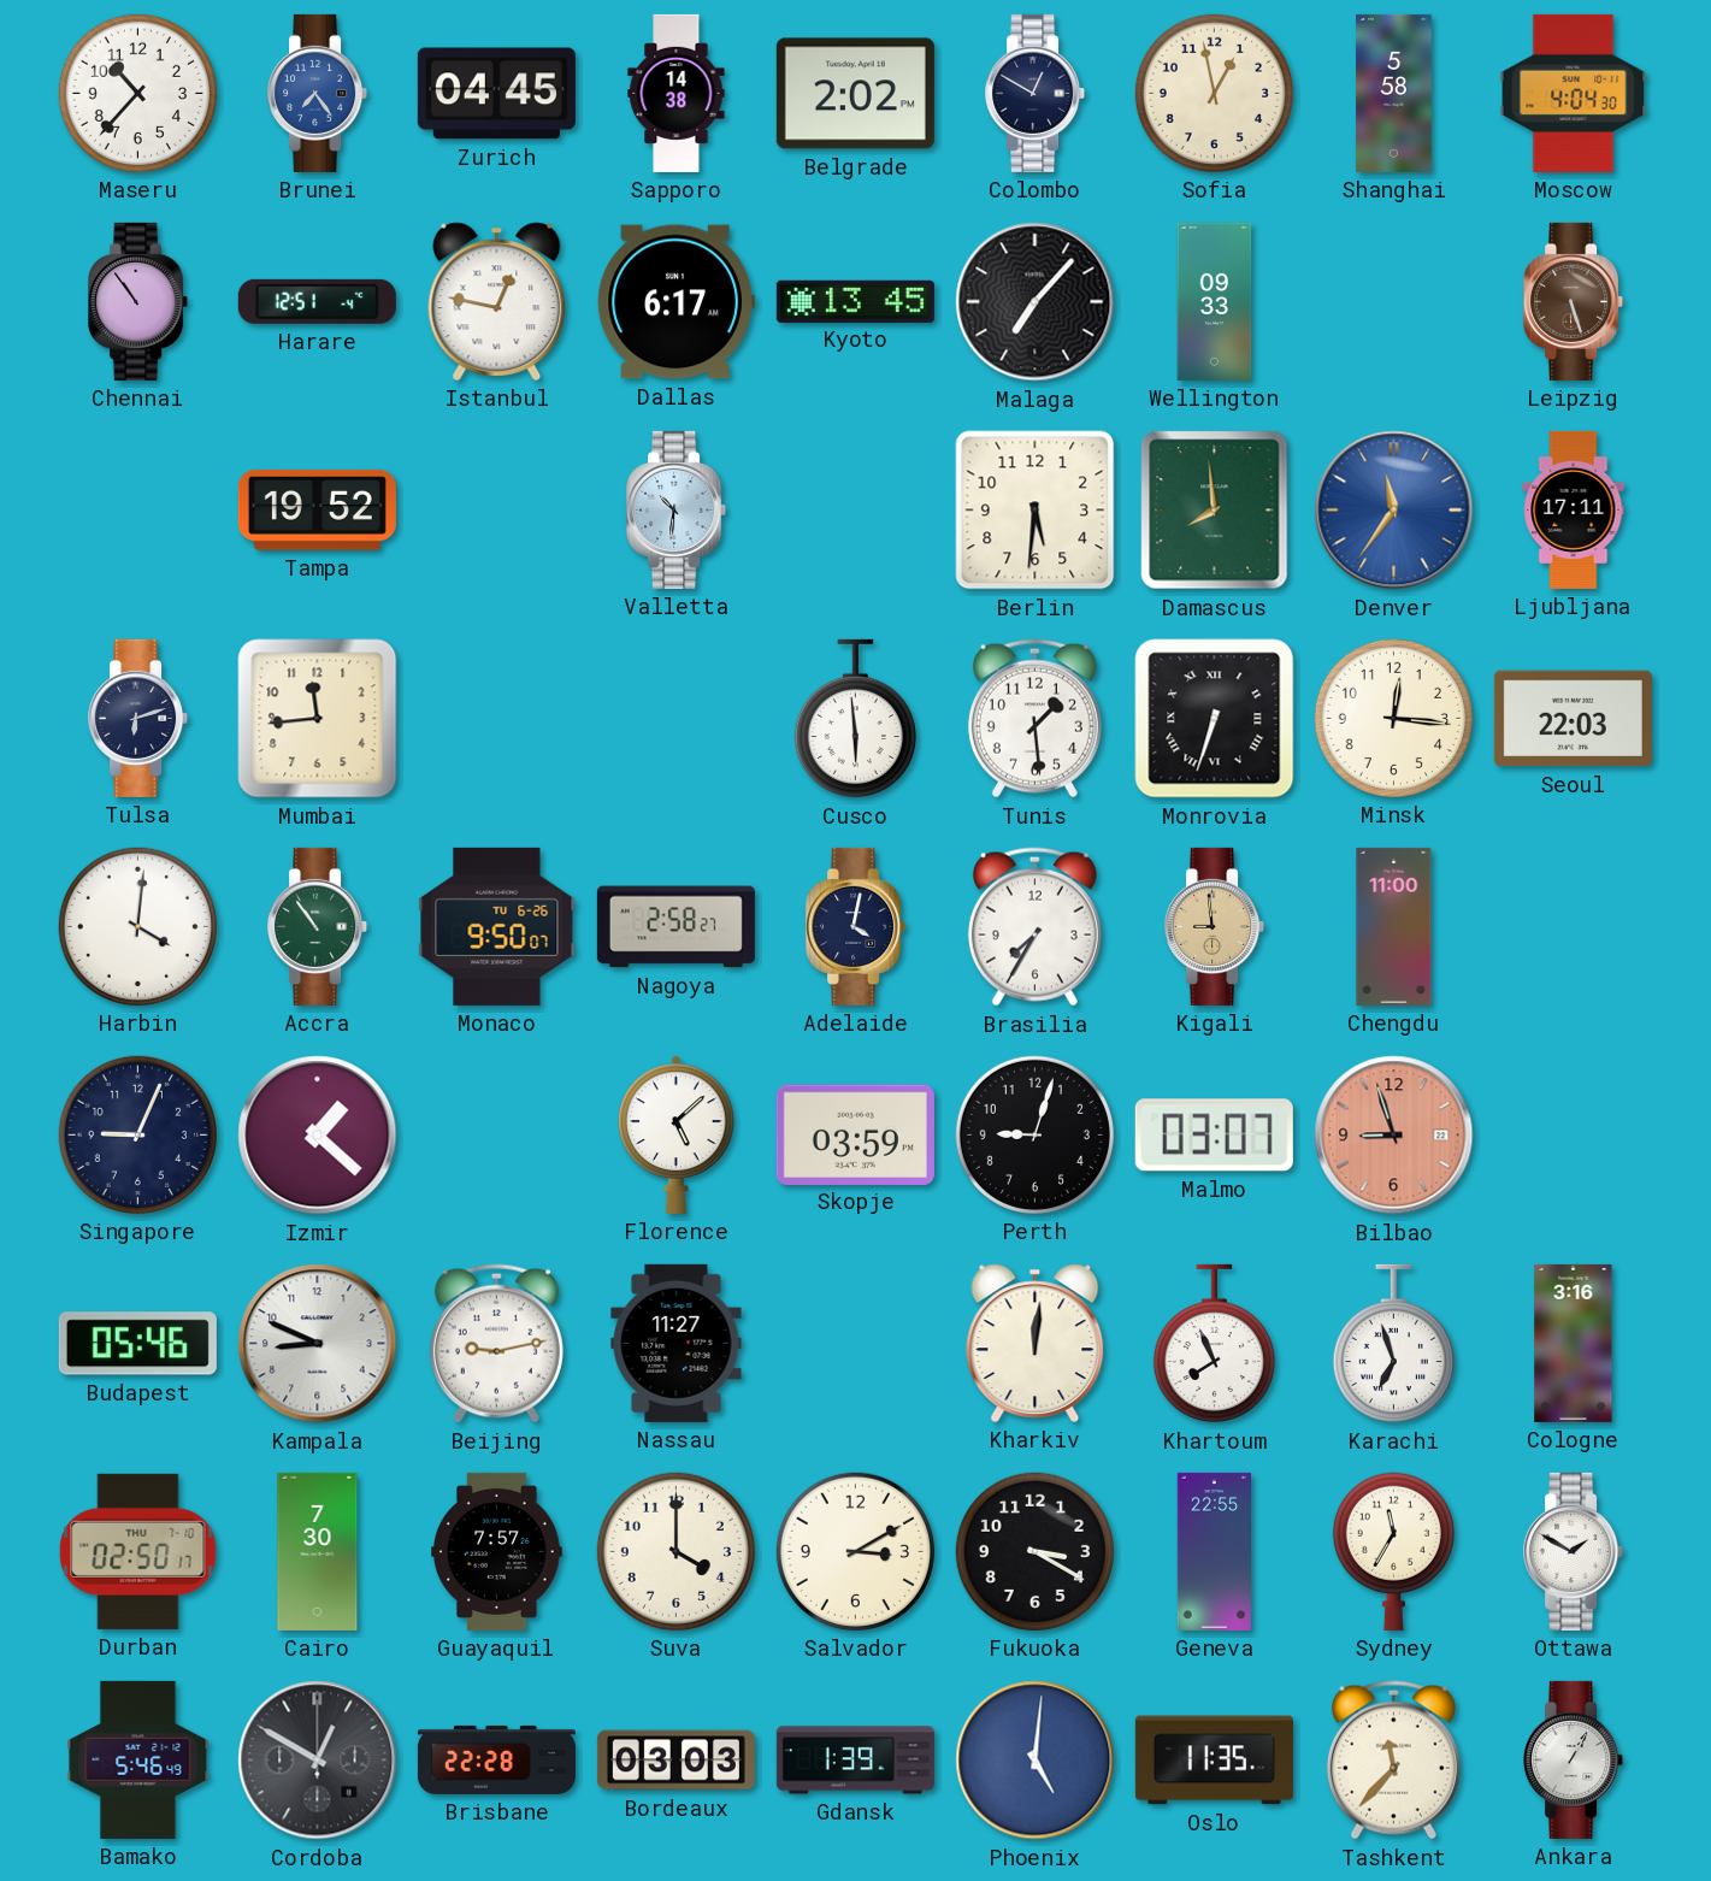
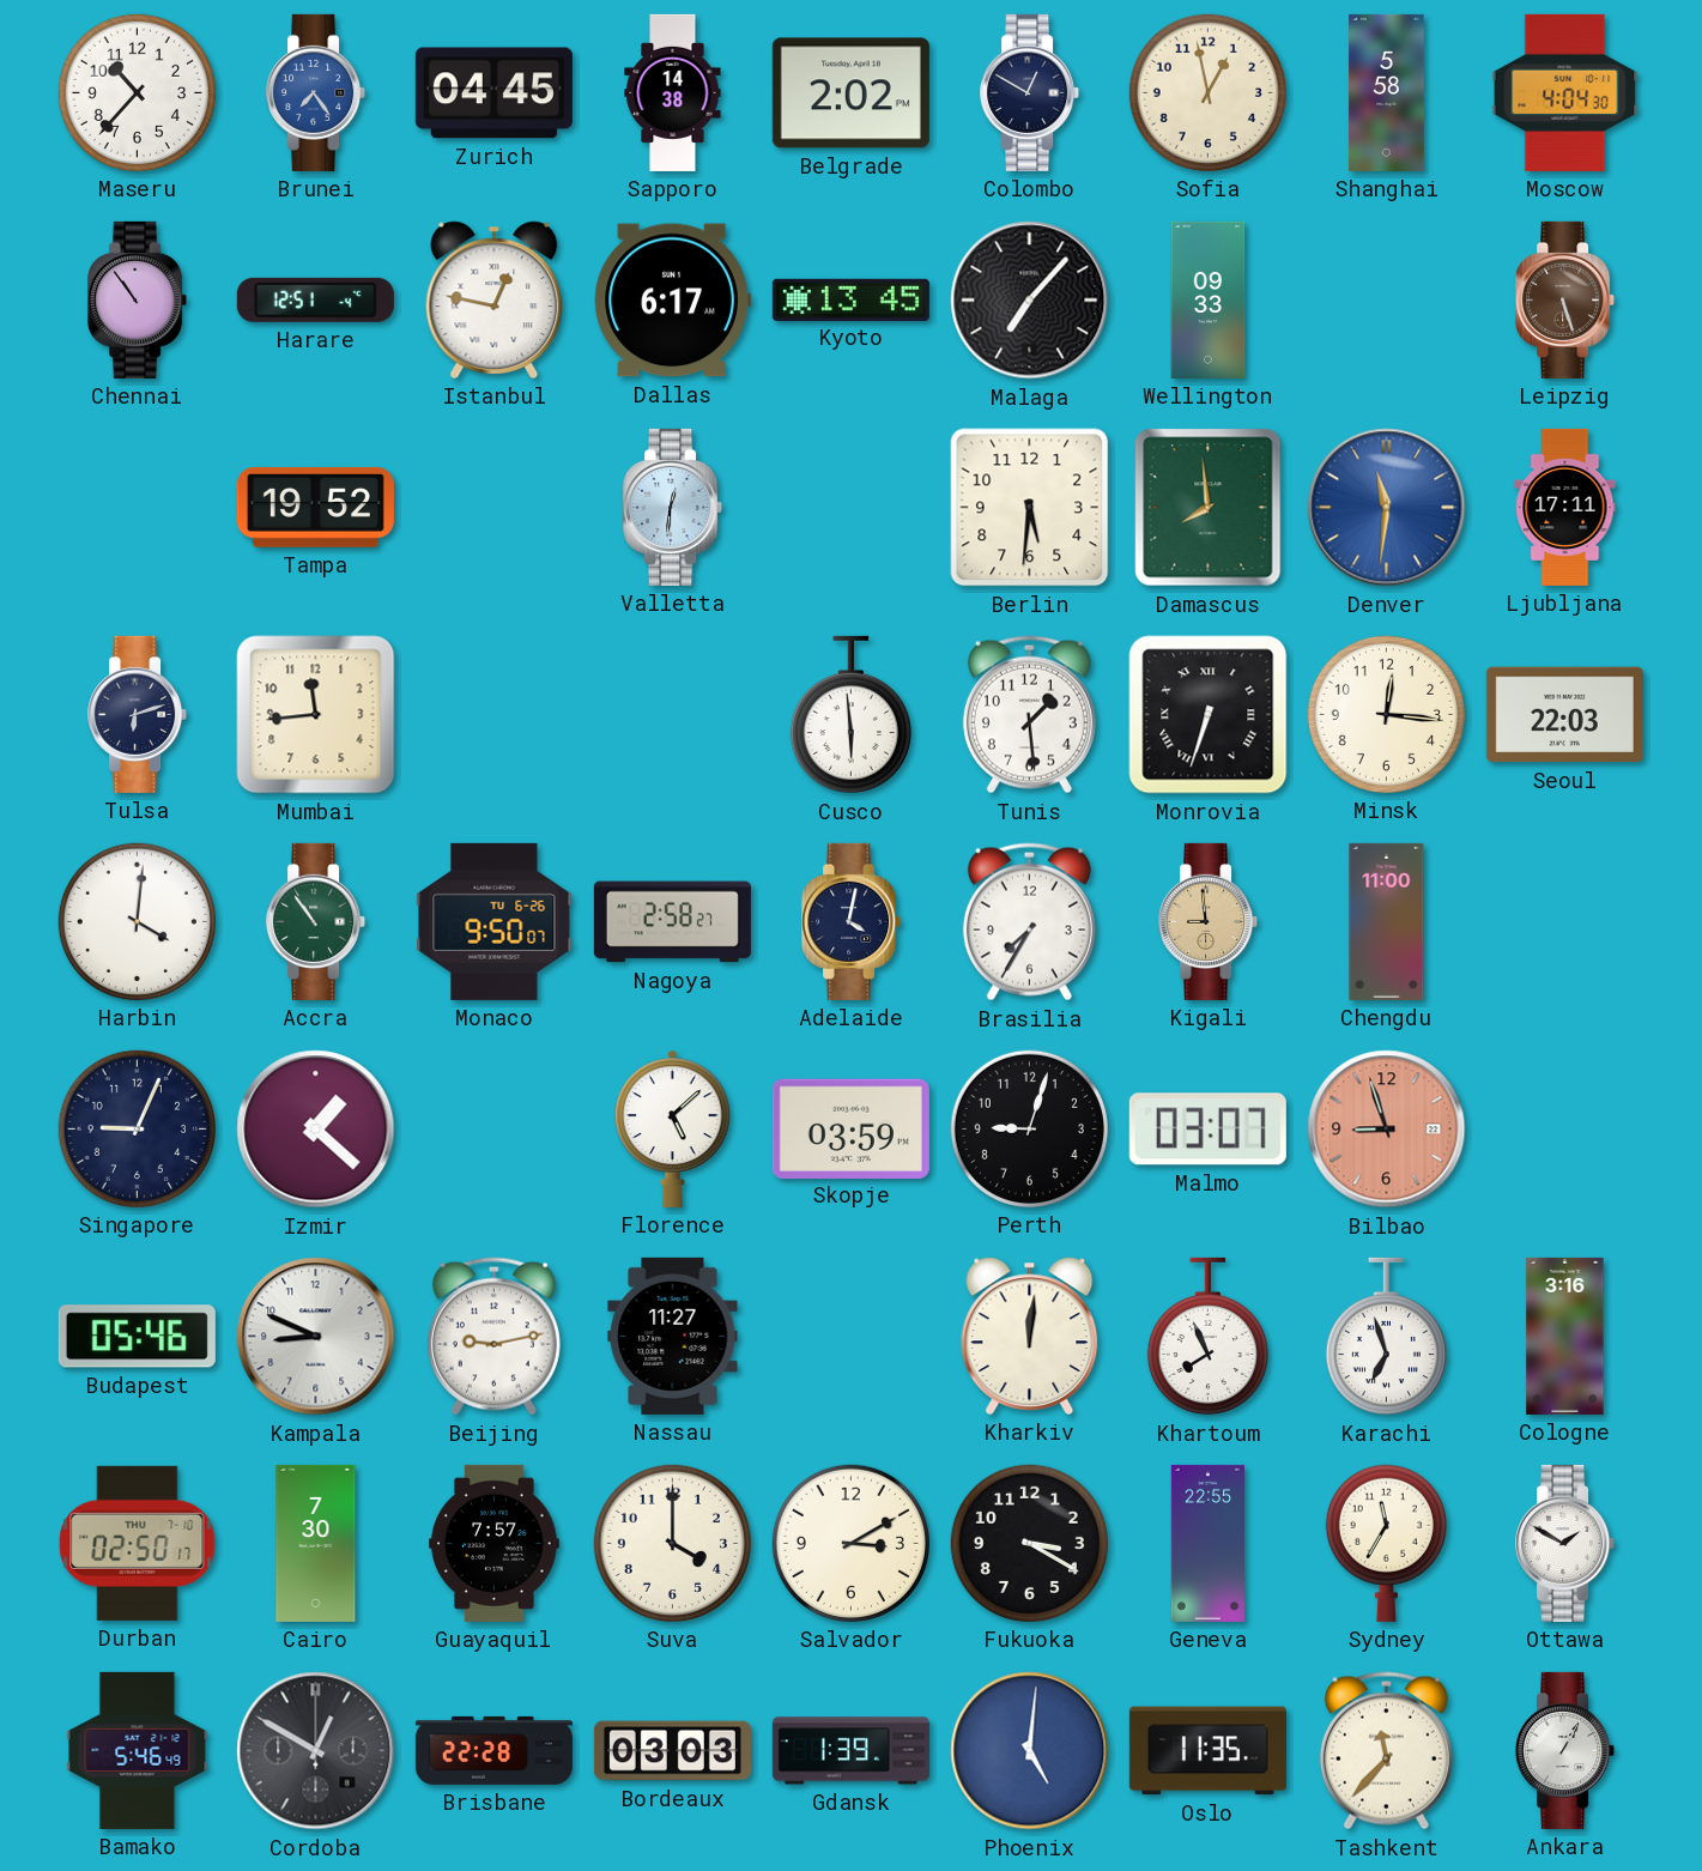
Valletta: 10:31 -> 12:31
Denver: 11:36 -> 11:31
